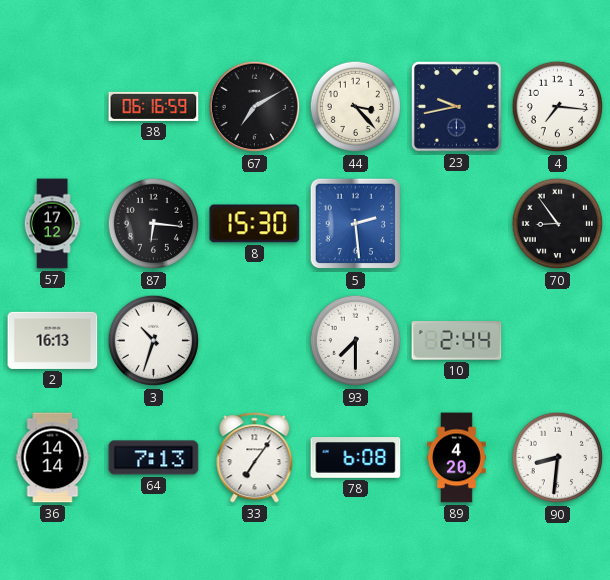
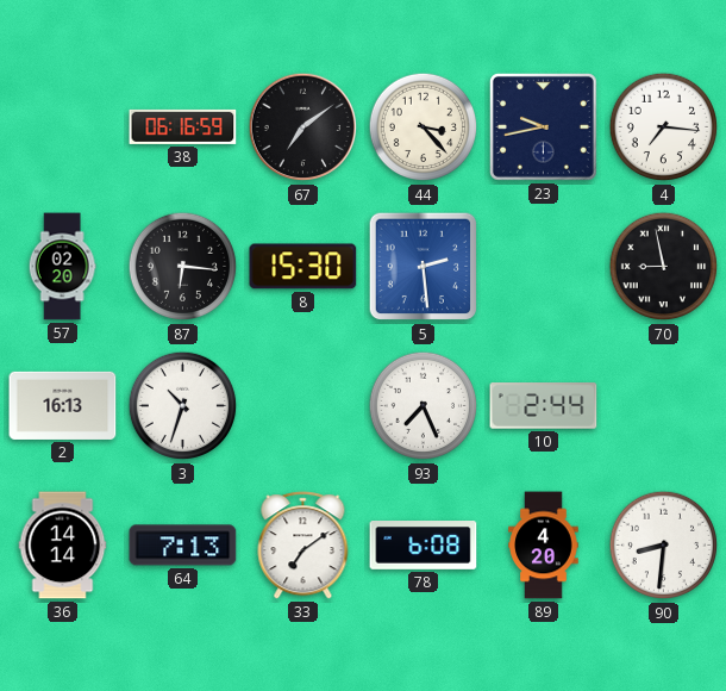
67: 7:10 -> 7:09
57: 17:12 -> 02:20
70: 8:54 -> 8:58
93: 7:30 -> 7:26
33: 7:06 -> 7:09
